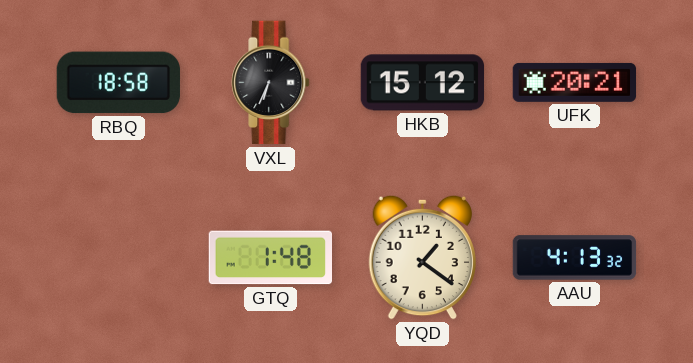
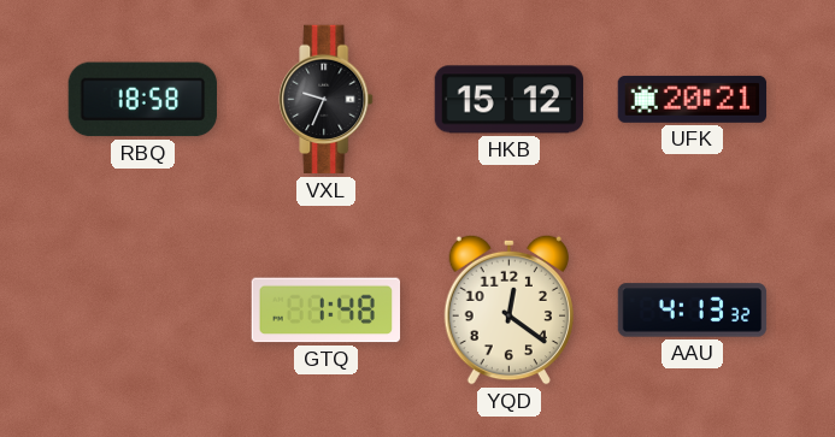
VXL: 6:34 -> 9:34
YQD: 1:21 -> 12:21
